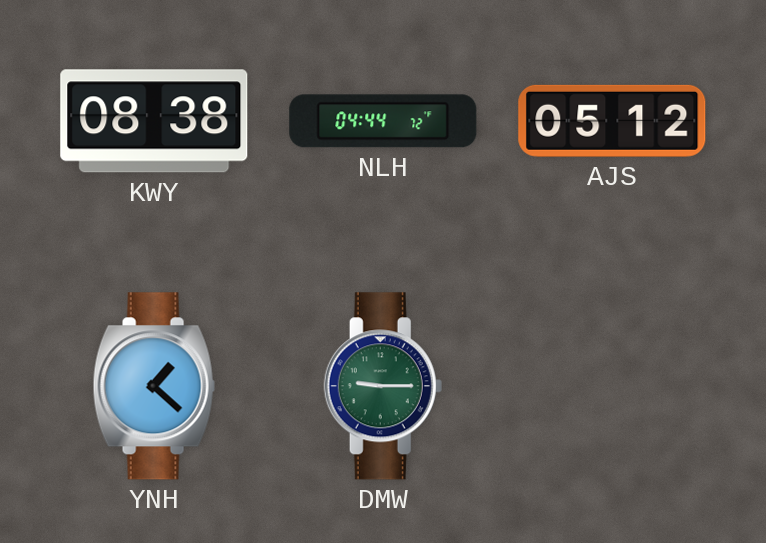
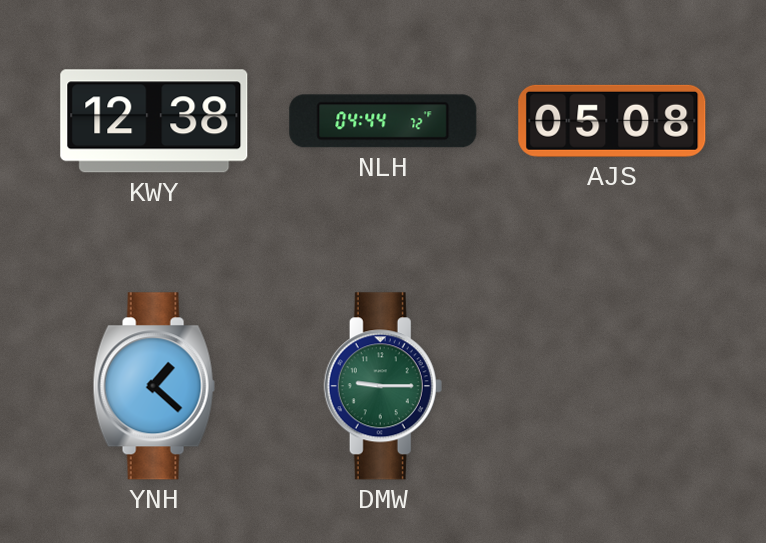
KWY: 08:38 -> 12:38
AJS: 05:12 -> 05:08
